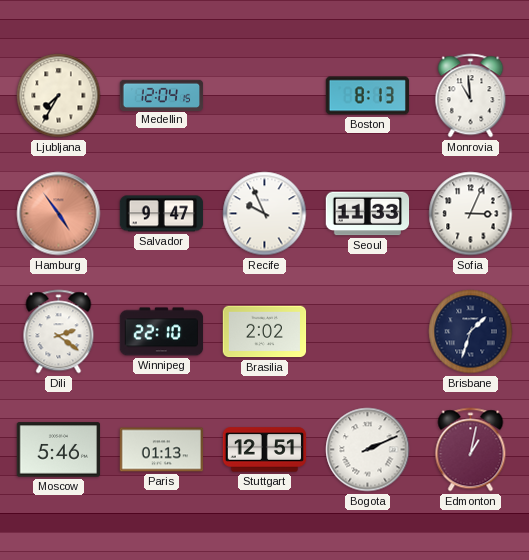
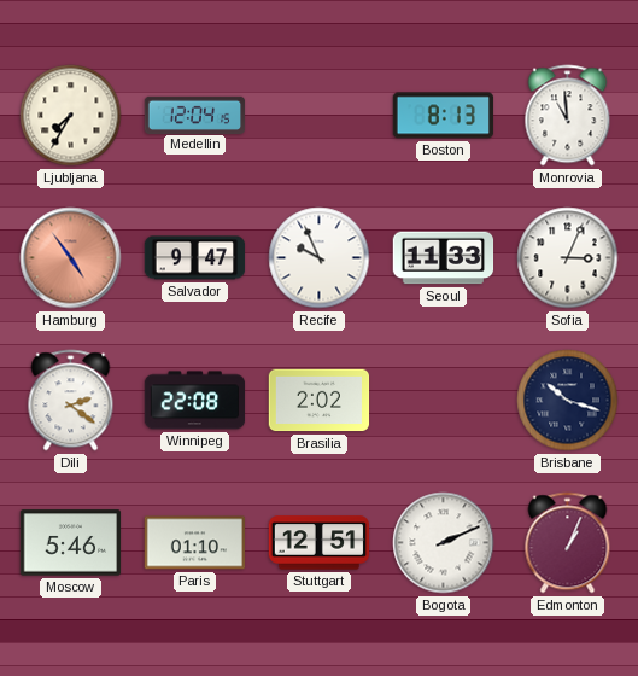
Winnipeg: 22:10 -> 22:08
Brisbane: 1:33 -> 10:18
Paris: 01:13 -> 01:10
Edmonton: 1:02 -> 1:04
